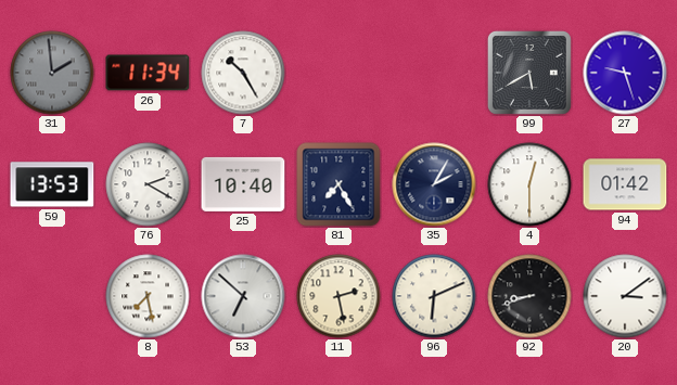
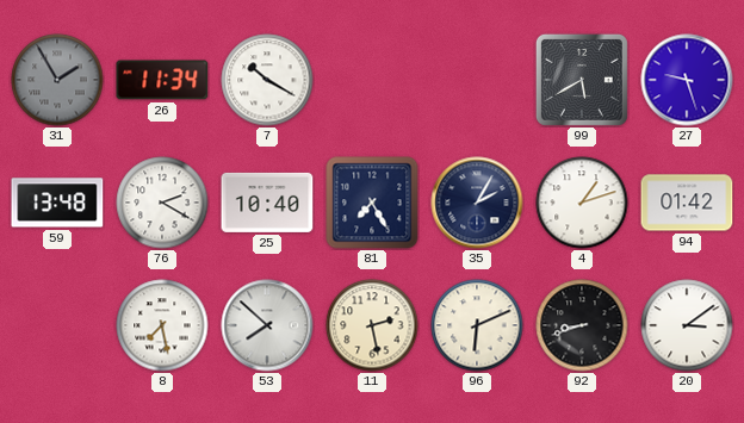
31: 1:59 -> 1:55
7: 10:25 -> 10:20
59: 13:53 -> 13:48
4: 12:30 -> 1:12
53: 6:52 -> 7:52
